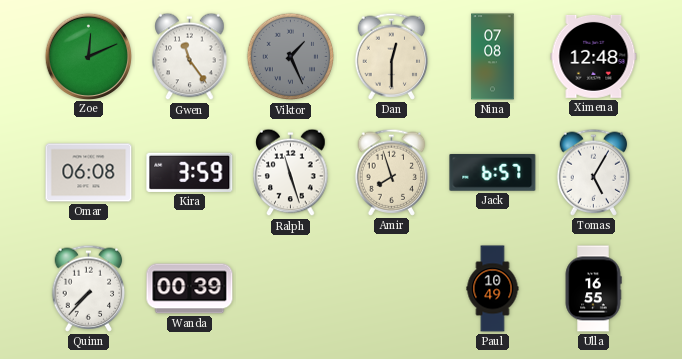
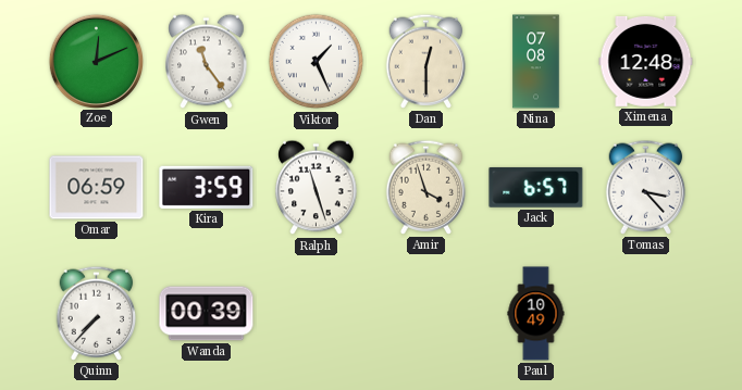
Viktor dial: grey -> white
Omar: 06:08 -> 06:59
Amir: 7:57 -> 3:57
Tomas: 5:05 -> 3:23
Ulla: 16:55 -> none
